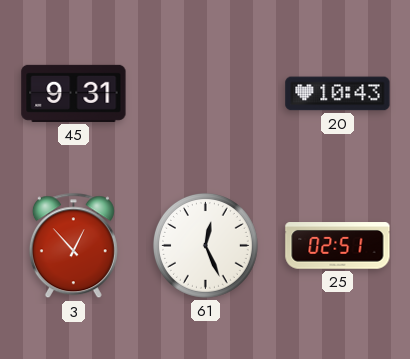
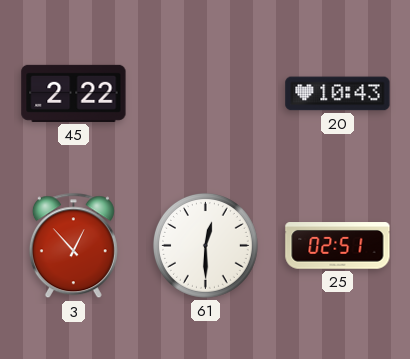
45: 9:31 -> 2:22
61: 12:26 -> 12:30
